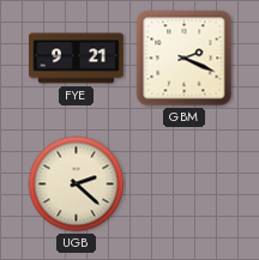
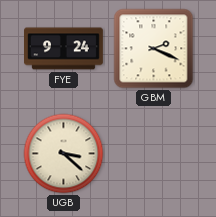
FYE: 9:21 -> 9:24
UGB: 2:22 -> 3:22
